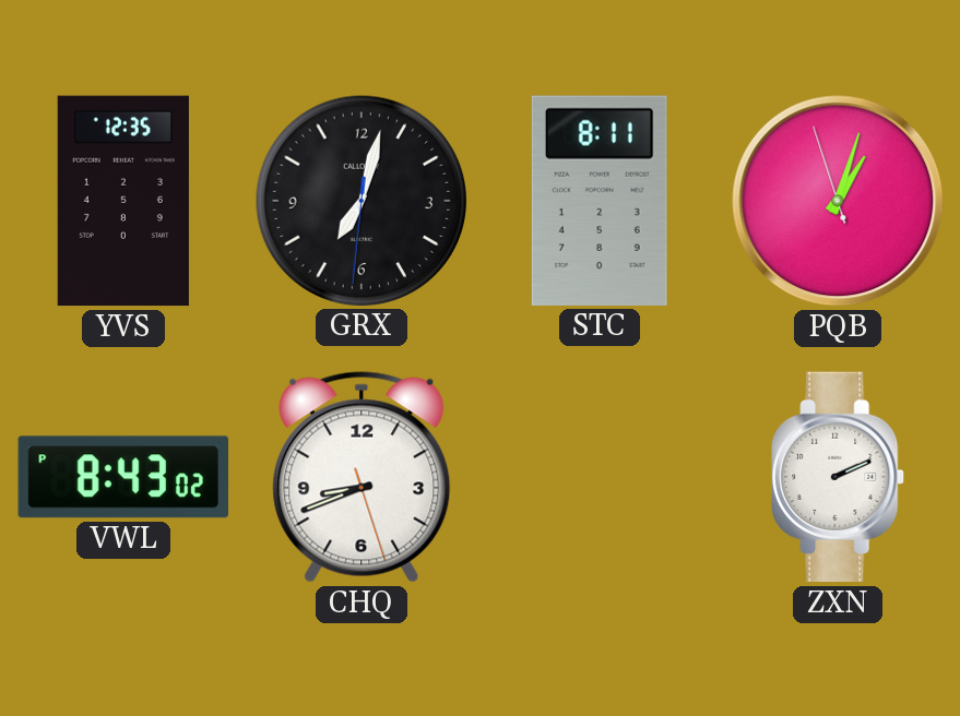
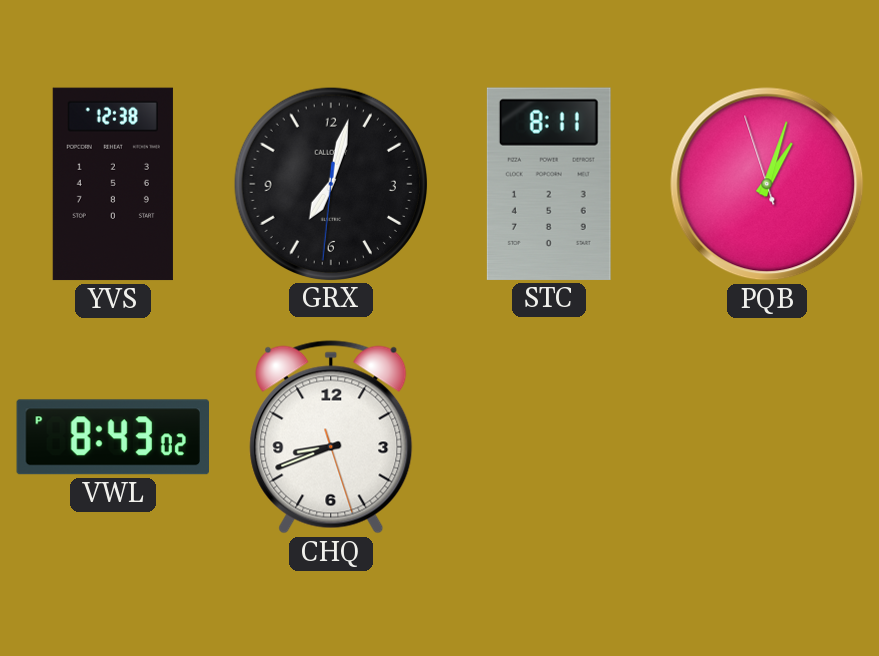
YVS: 12:35 -> 12:38
ZXN: 2:11 -> none
